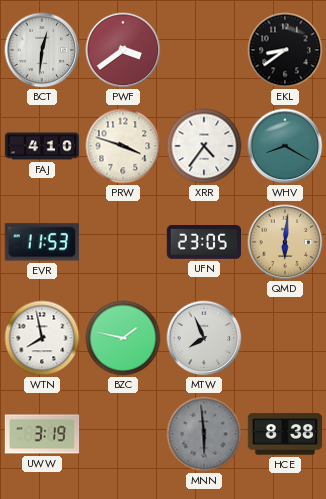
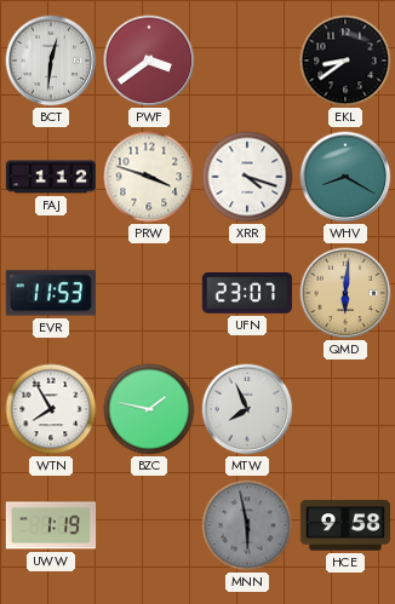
FAJ: 4:10 -> 1:12
XRR: 4:36 -> 4:18
UFN: 23:05 -> 23:07
WTN: 7:58 -> 7:55
UWW: 3:19 -> 1:19
MNN: 5:59 -> 5:58
HCE: 8:38 -> 9:58
